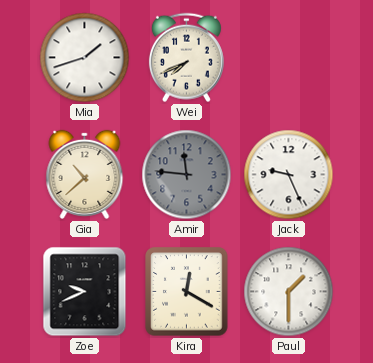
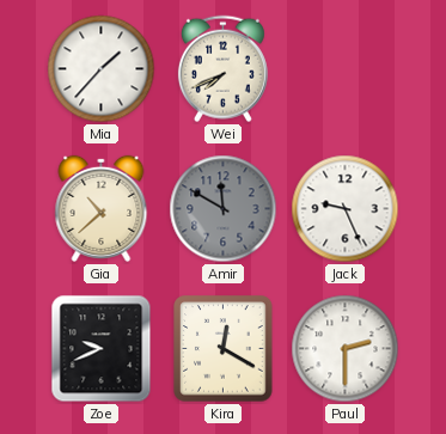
Mia: 1:42 -> 1:37
Amir: 11:46 -> 11:50
Paul: 1:30 -> 2:30
